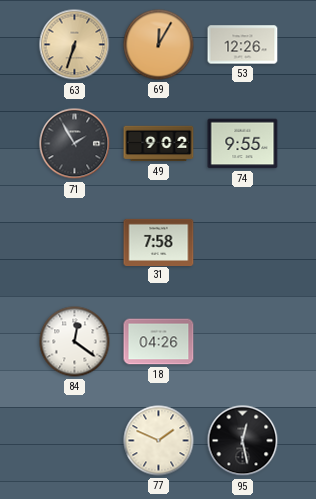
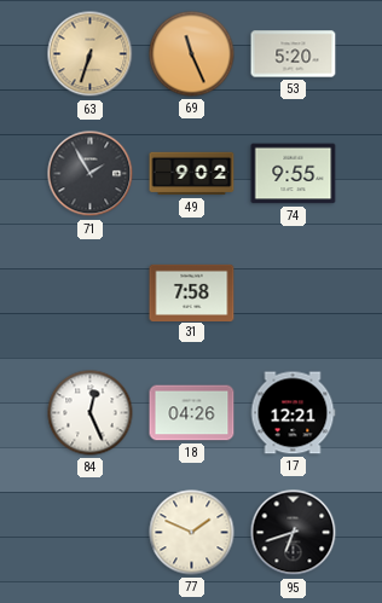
69: 12:05 -> 11:26
53: 12:26 -> 5:20
84: 12:21 -> 12:26
17: none -> 12:21
95: 12:28 -> 6:42
